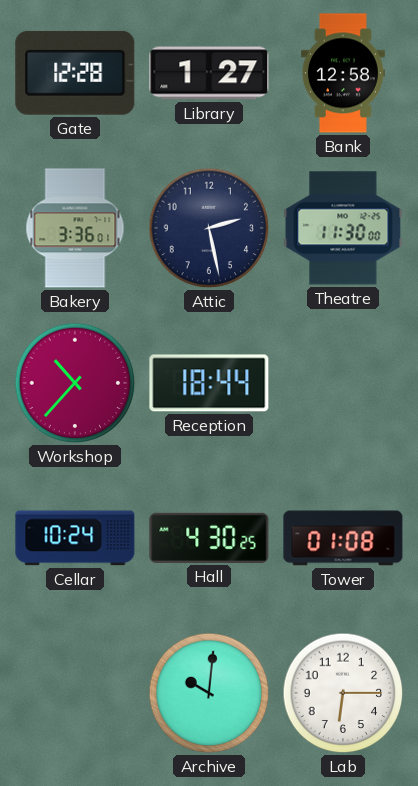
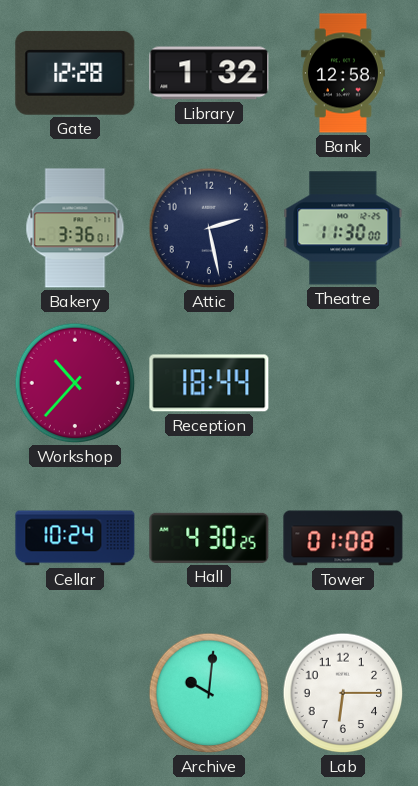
Library: 1:27 -> 1:32
